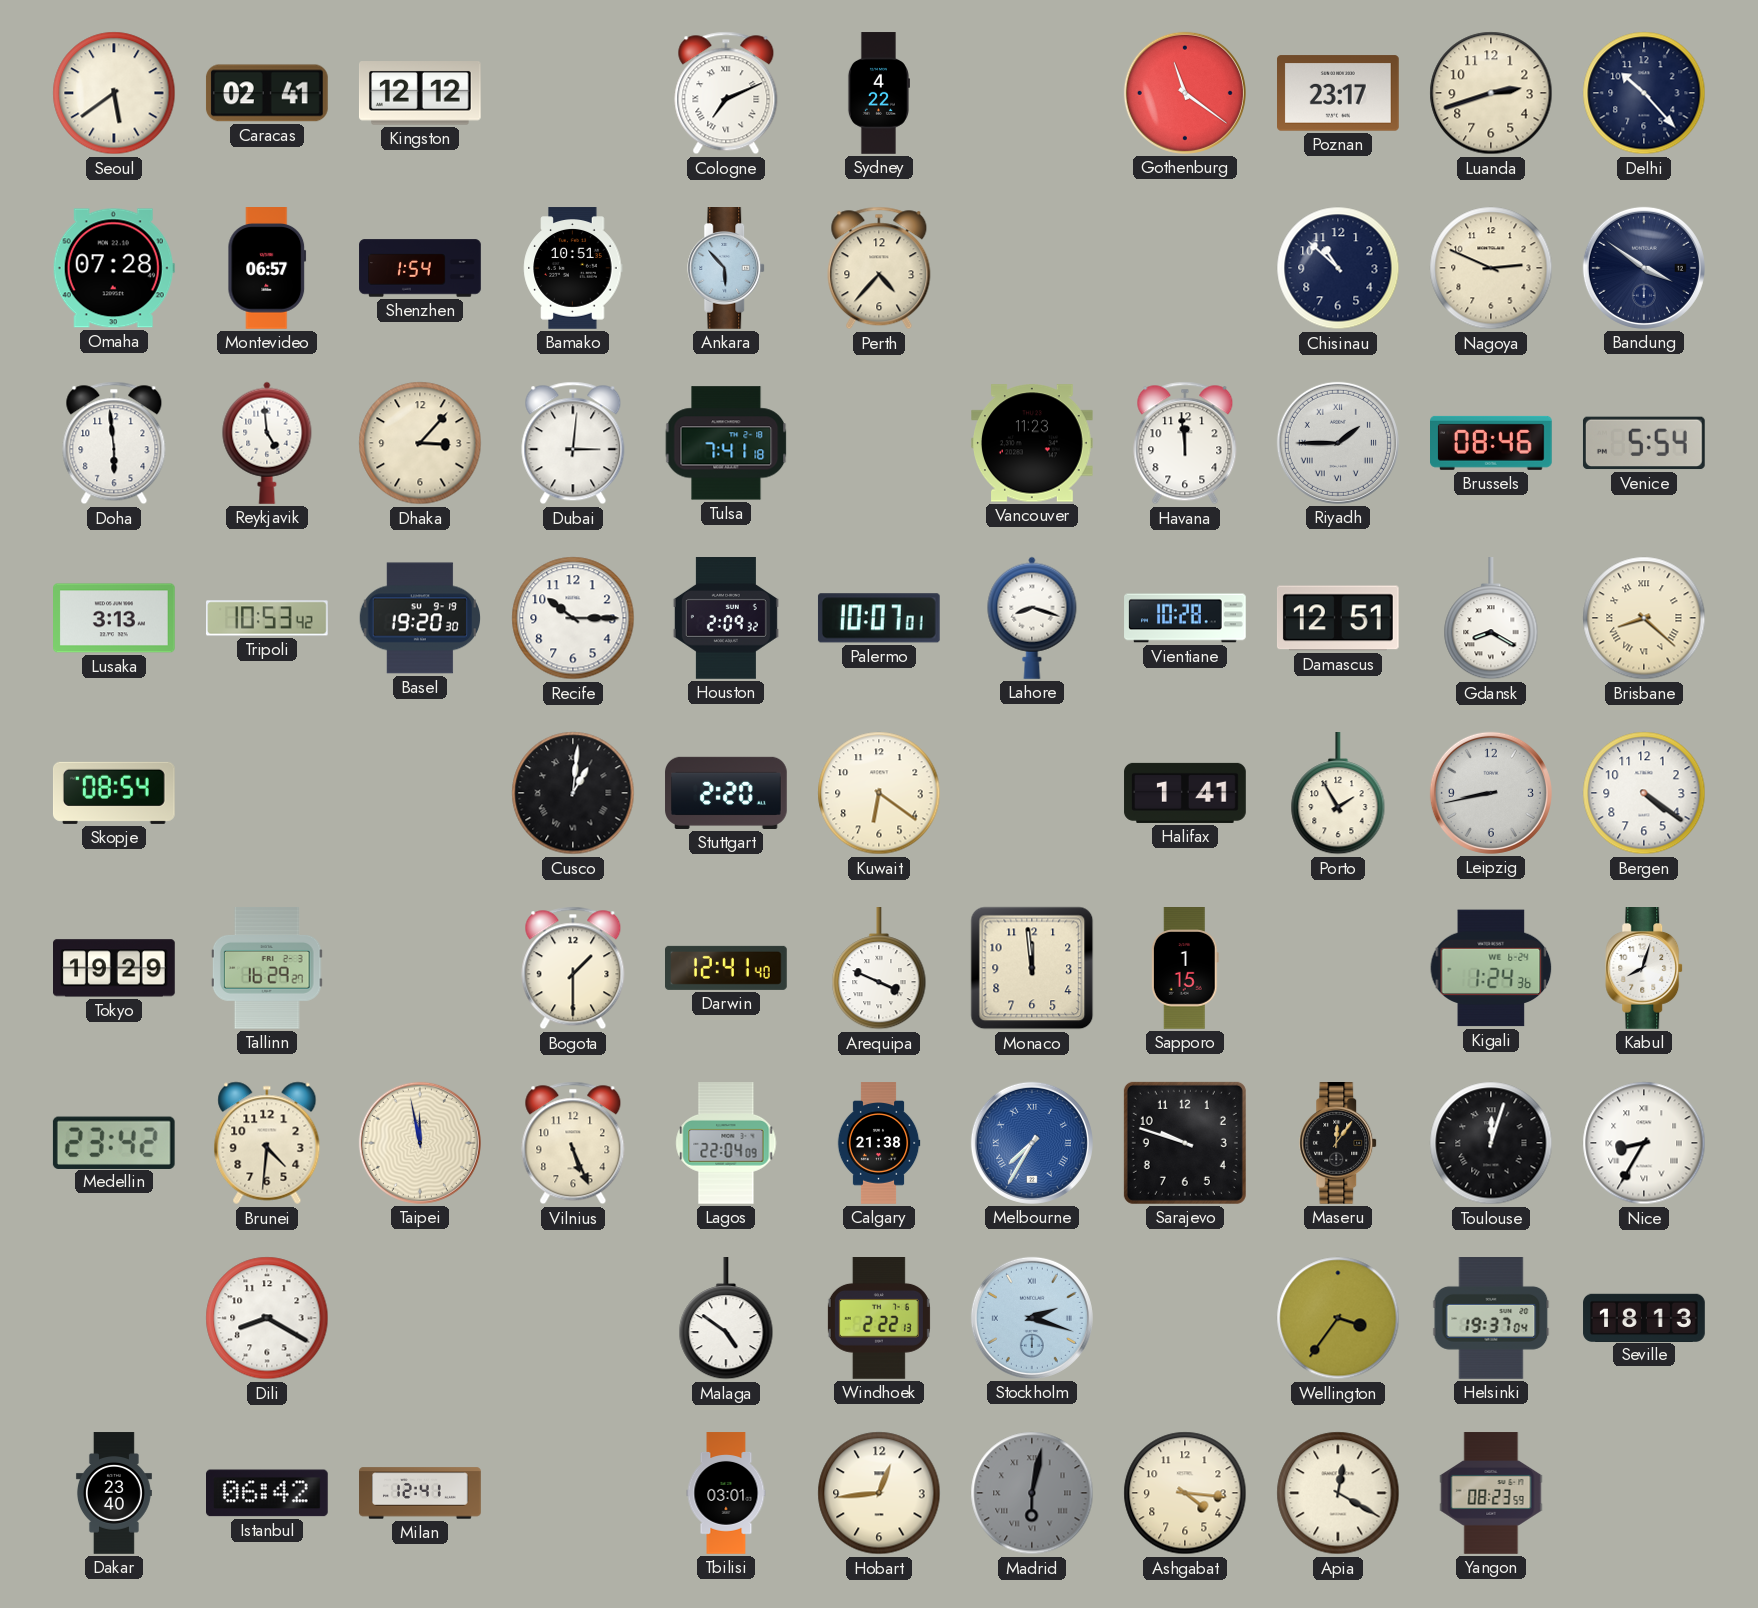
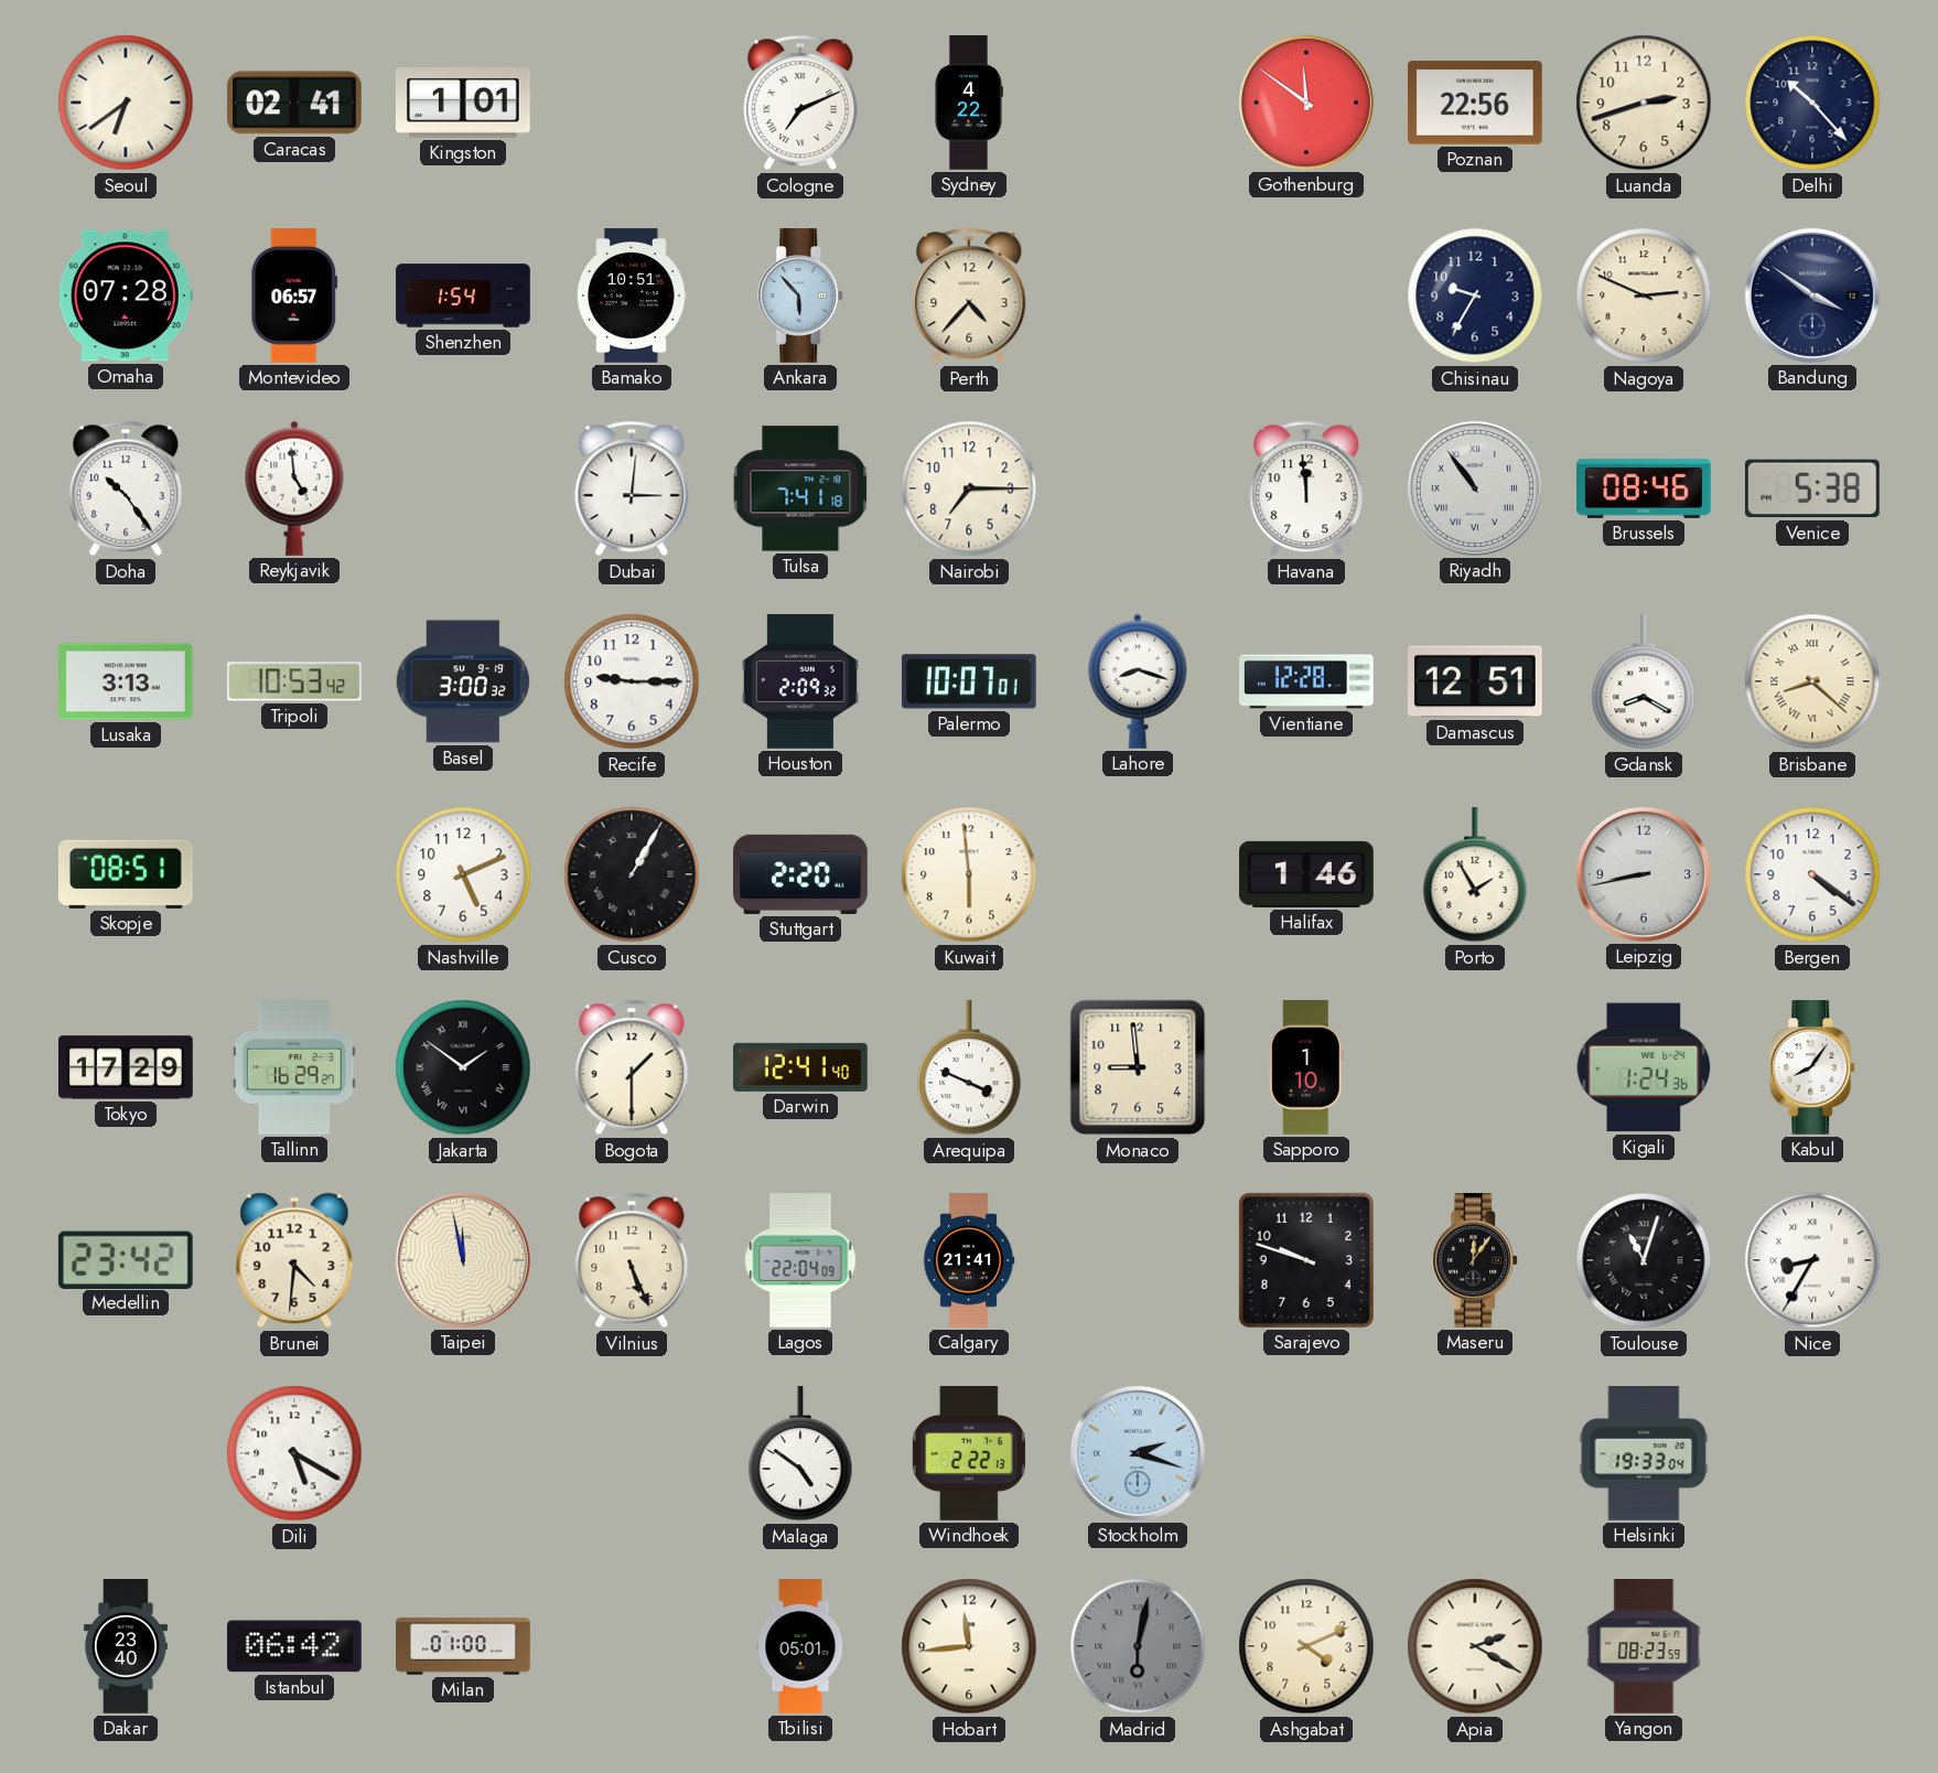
Seoul: 5:39 -> 6:39
Kingston: 12:12 -> 1:01
Gothenburg: 11:21 -> 11:51
Poznan: 23:17 -> 22:56
Chisinau: 10:52 -> 9:35
Doha: 5:59 -> 10:24
Dhaka: 3:07 -> none
Nairobi: none -> 7:15
Vancouver: 11:23 -> none
Riyadh: 1:45 -> 10:54
Venice: 5:54 -> 5:38
Basel: 19:20 -> 3:00
Recife: 10:15 -> 9:15
Vientiane: 10:28 -> 12:28
Skopje: 08:54 -> 08:51
Nashville: none -> 5:11
Cusco: 1:01 -> 1:05
Kuwait: 6:21 -> 5:59
Halifax: 1:41 -> 1:46
Tokyo: 19:29 -> 17:29
Jakarta: none -> 1:51
Monaco: 11:59 -> 8:59
Sapporo: 1:15 -> 1:10
Kabul: 8:03 -> 8:06
Calgary: 21:38 -> 21:41
Melbourne: 7:35 -> none
Toulouse: 12:03 -> 11:03
Dili: 8:20 -> 5:20
Wellington: 3:36 -> none
Helsinki: 19:37 -> 19:33
Seville: 18:13 -> none
Milan: 12:41 -> 01:00
Tbilisi: 03:01 -> 05:01
Hobart: 12:44 -> 11:44
Ashgabat: 4:16 -> 4:11
Apia: 12:20 -> 2:20
